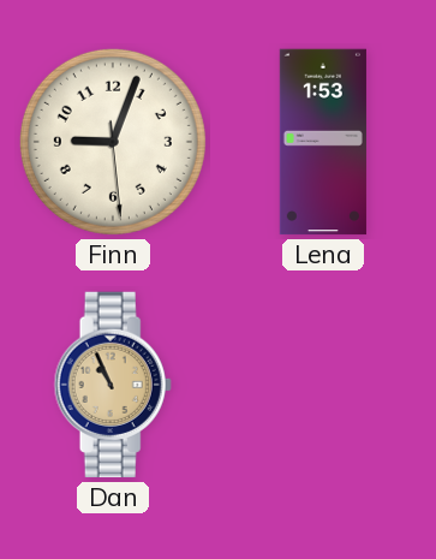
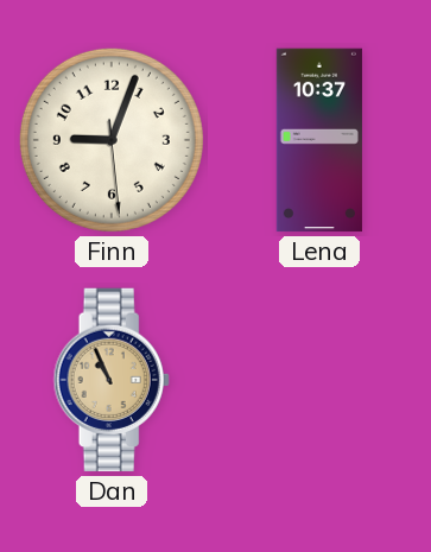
Lena: 1:53 -> 10:37
